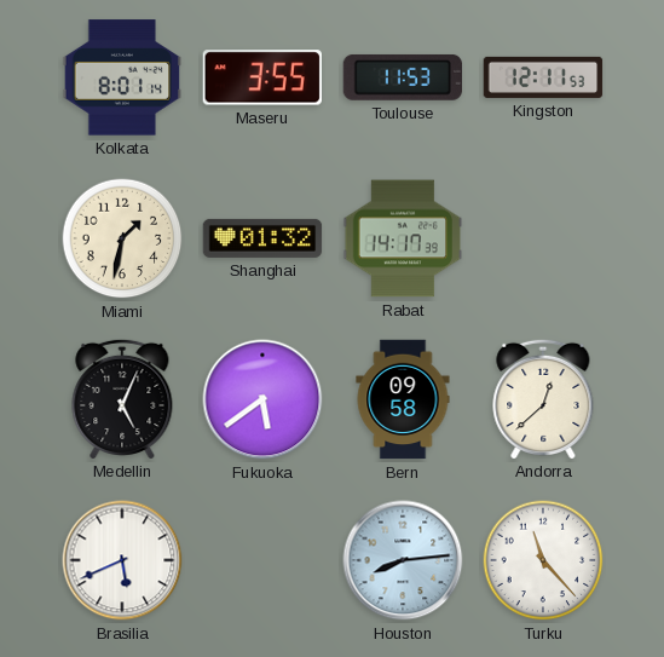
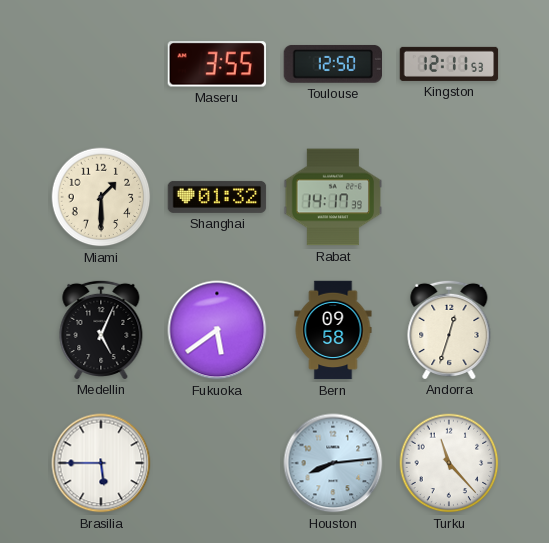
Kolkata: 8:01 -> none
Toulouse: 11:53 -> 12:50
Miami: 1:32 -> 1:30
Andorra: 12:38 -> 12:33
Brasilia: 5:41 -> 5:45
